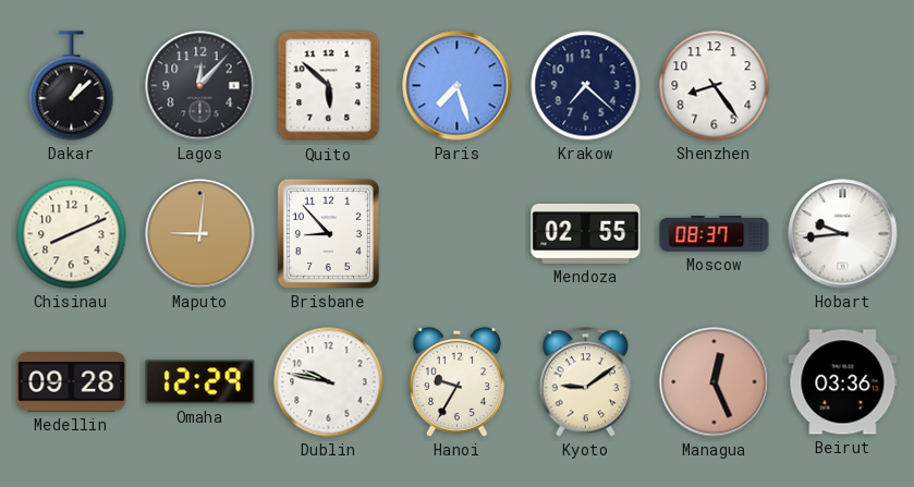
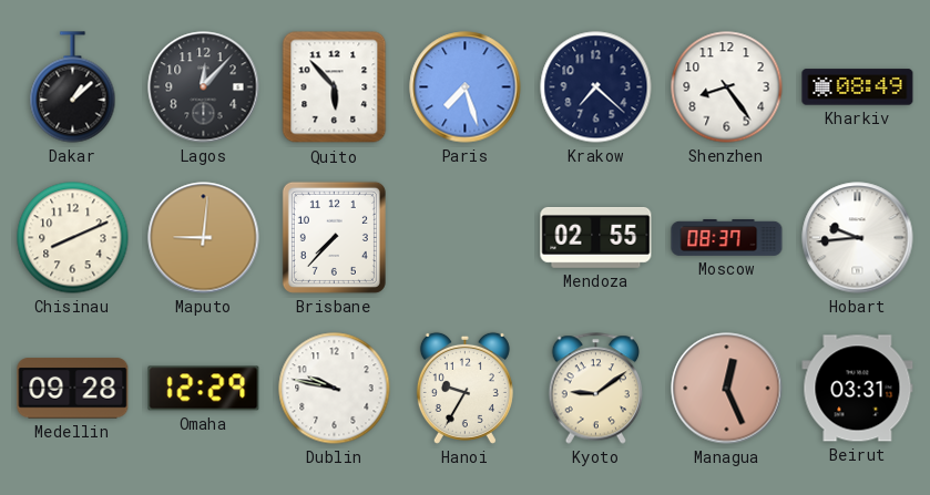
Quito: 5:52 -> 5:53
Kharkiv: none -> 08:49
Brisbane: 8:53 -> 7:37
Beirut: 03:36 -> 03:31
